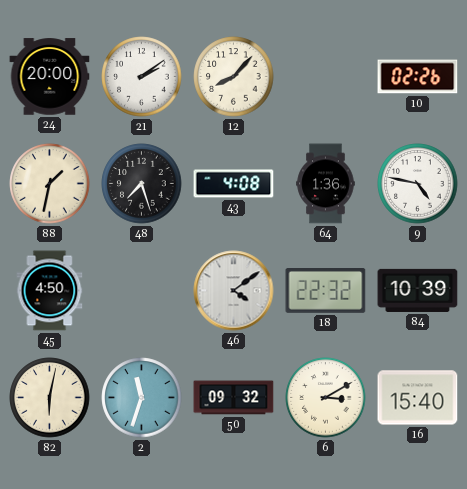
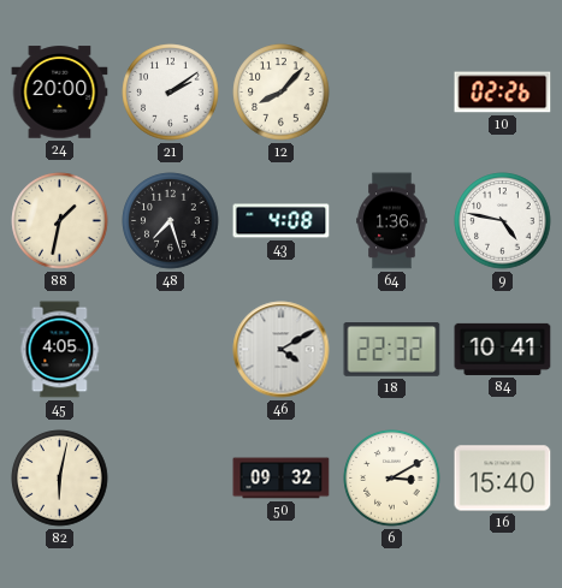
45: 4:50 -> 4:05
46: 4:09 -> 4:10
84: 10:39 -> 10:41
2: 11:33 -> none
